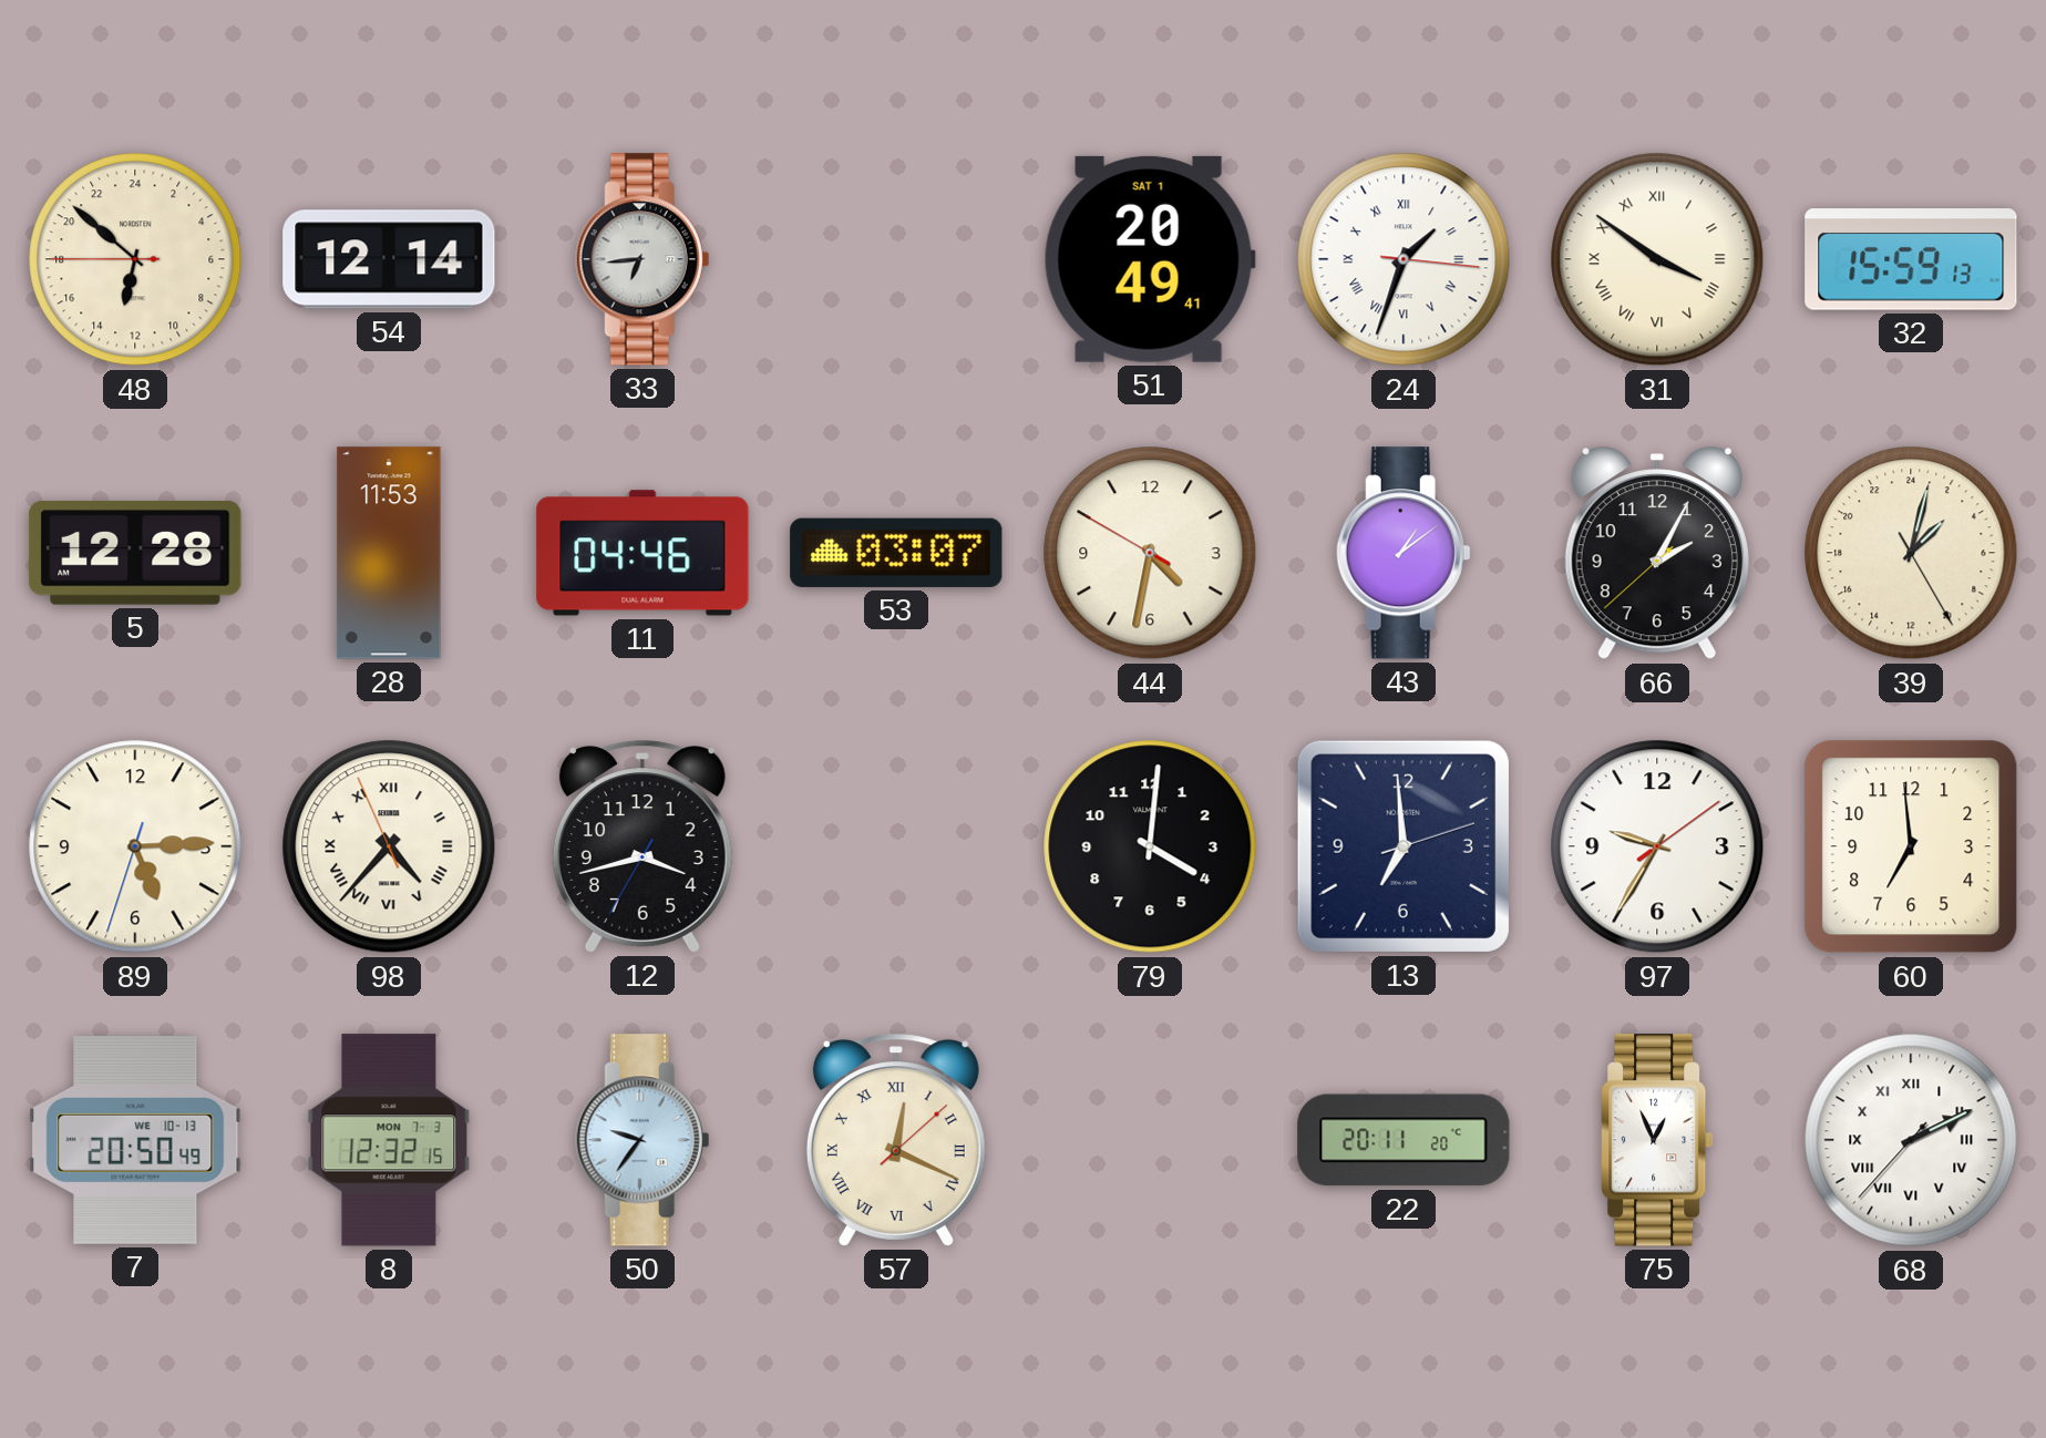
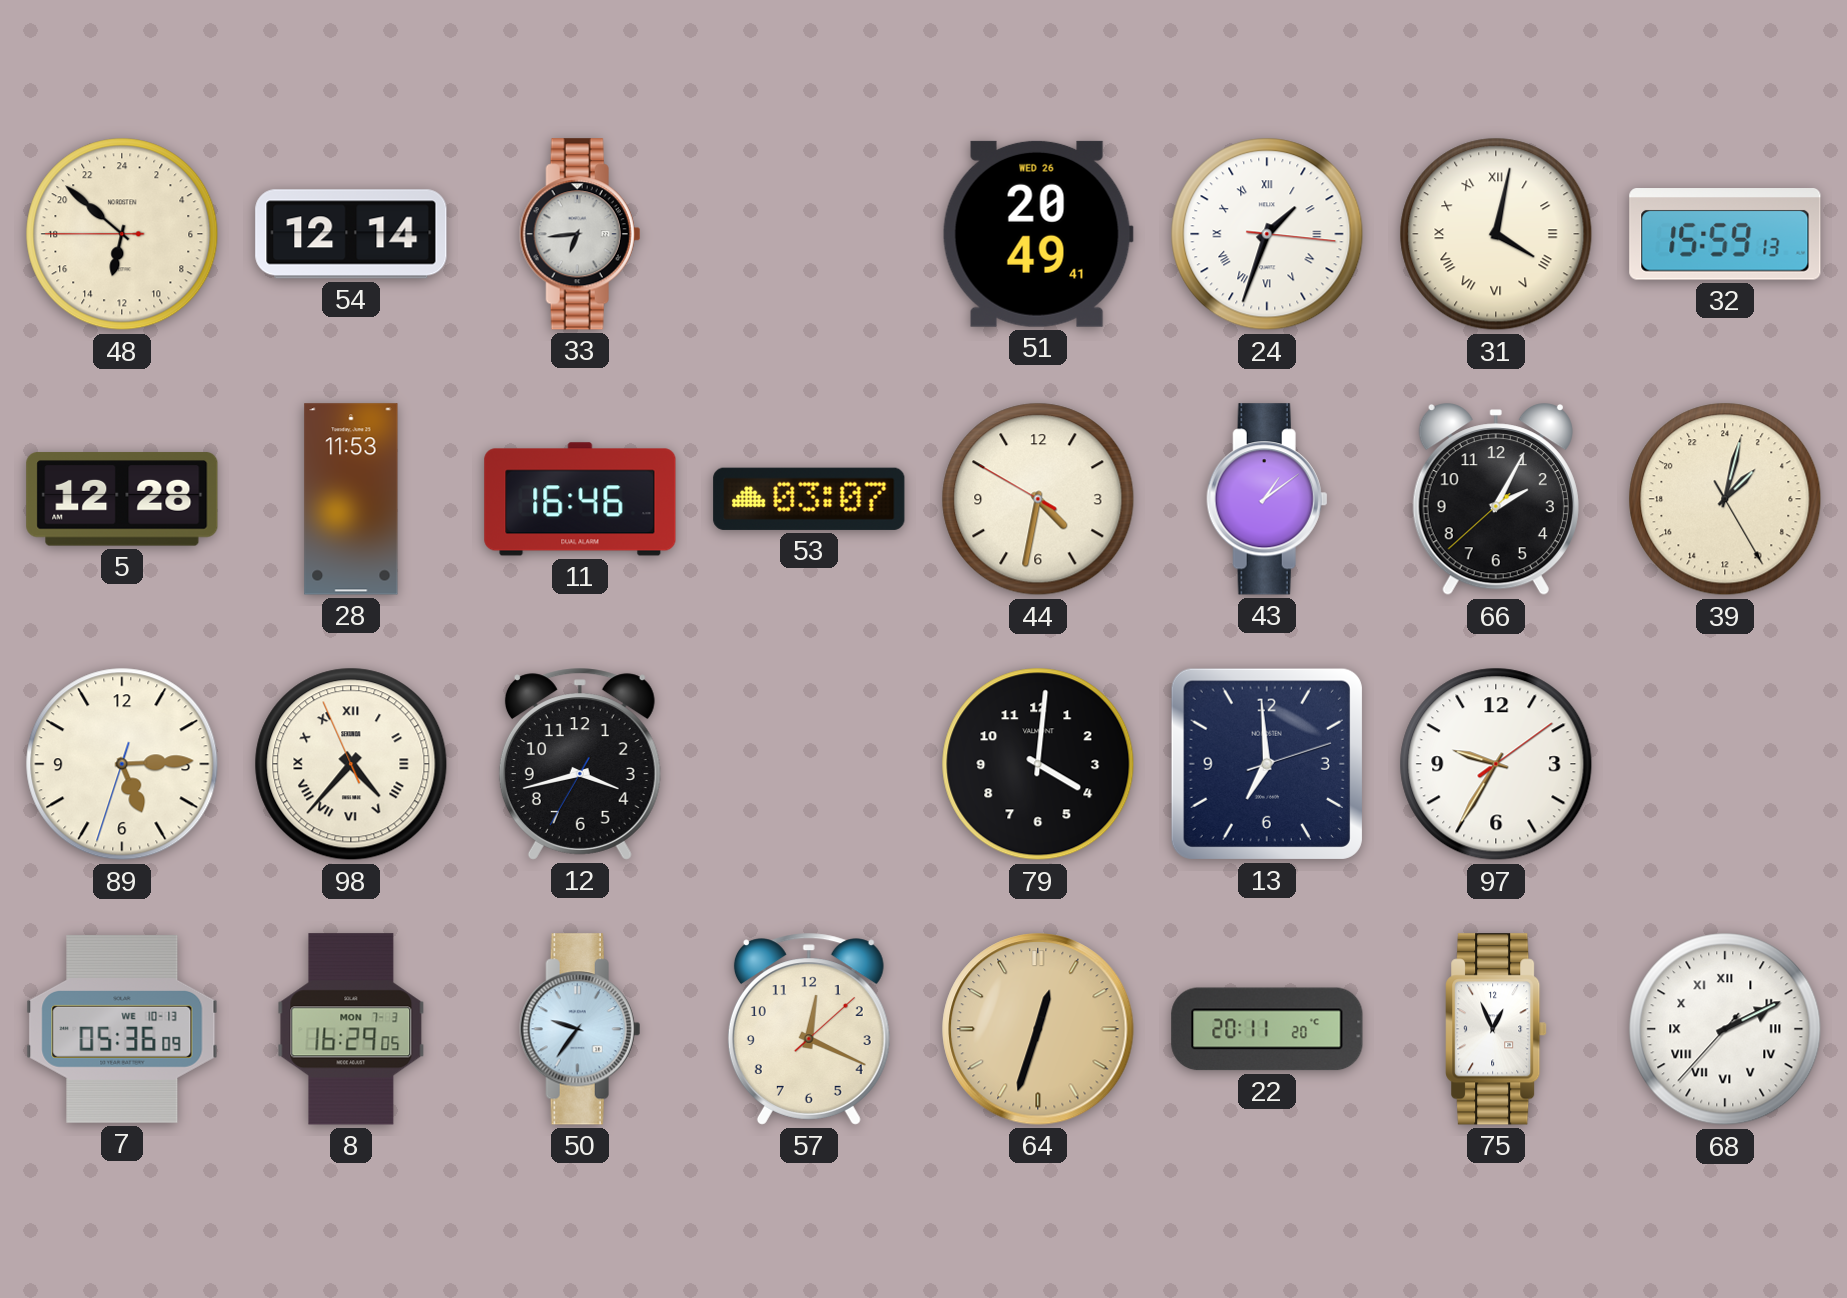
51 date: SAT 1 -> WED 26
31: 3:51 -> 4:02
11: 04:46 -> 16:46
60: 6:59 -> none
7: 20:50 -> 05:36
8: 12:32 -> 16:29
57 numerals: Roman -> Arabic
64: none -> 12:33
